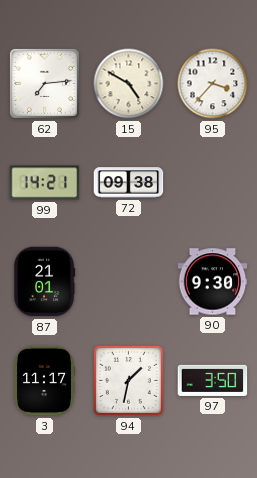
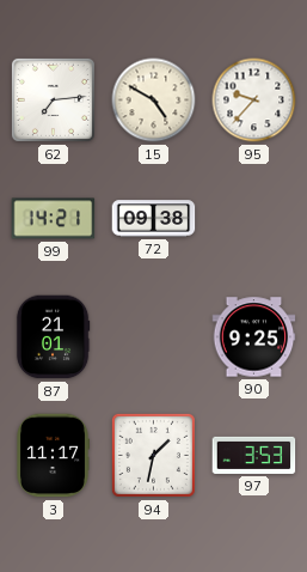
95: 3:37 -> 9:37
90: 9:30 -> 9:25
97: 3:50 -> 3:53
